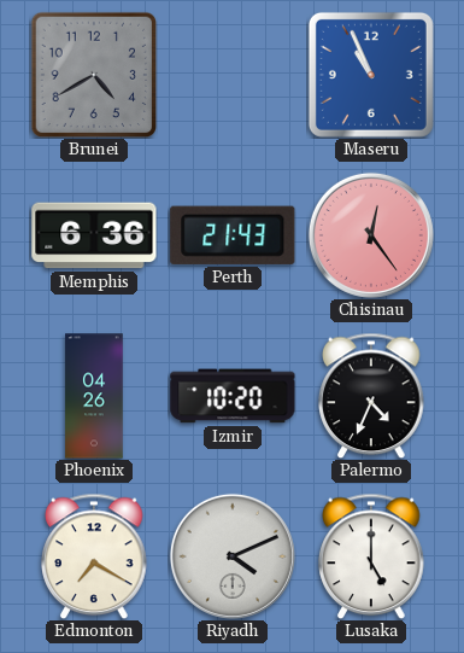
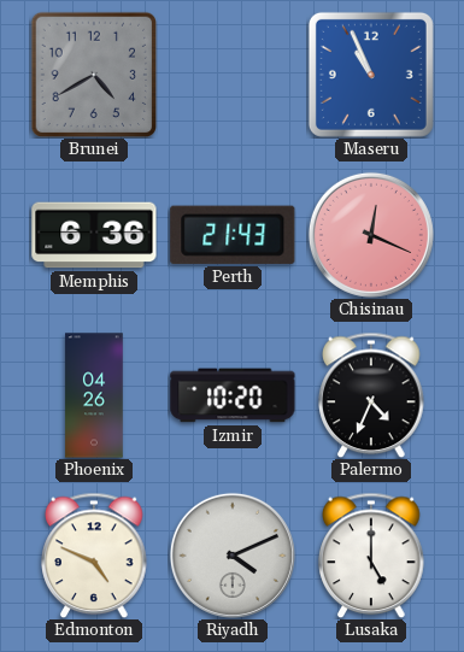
Chisinau: 12:24 -> 12:19
Edmonton: 7:20 -> 4:49
